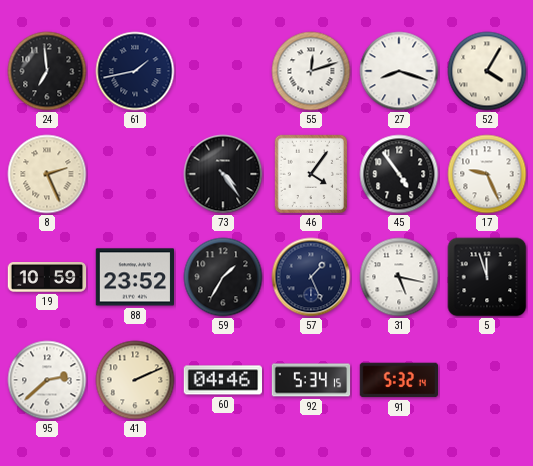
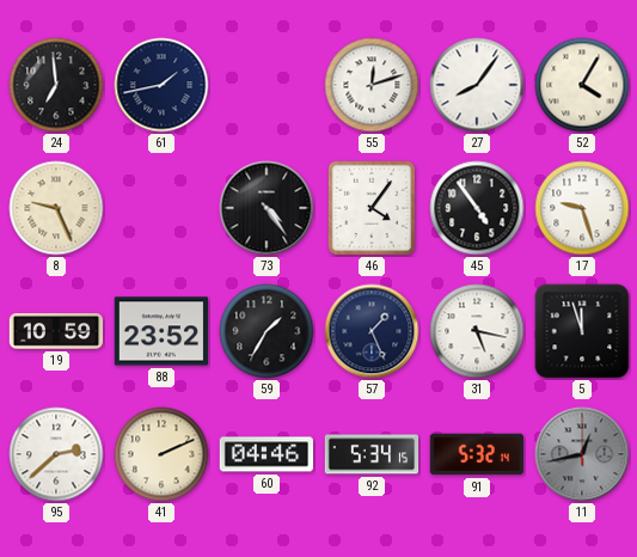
27: 8:18 -> 8:06
8: 2:26 -> 9:26
17: 9:26 -> 9:27
11: none -> 12:43
